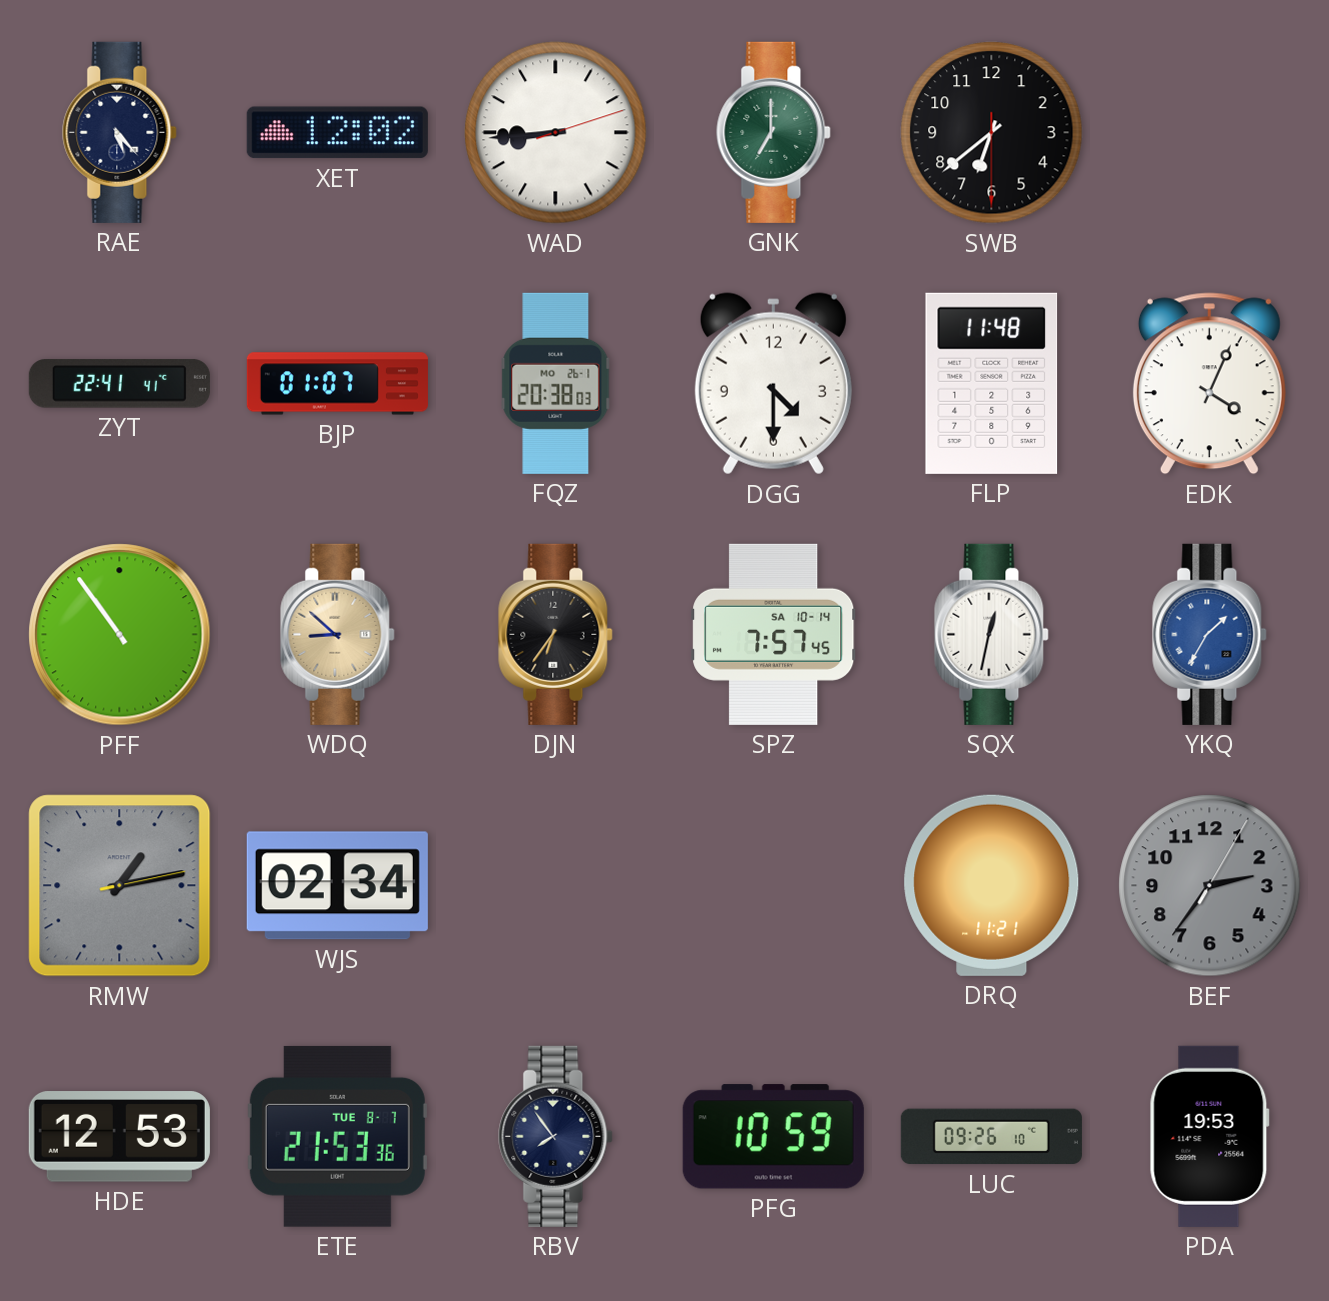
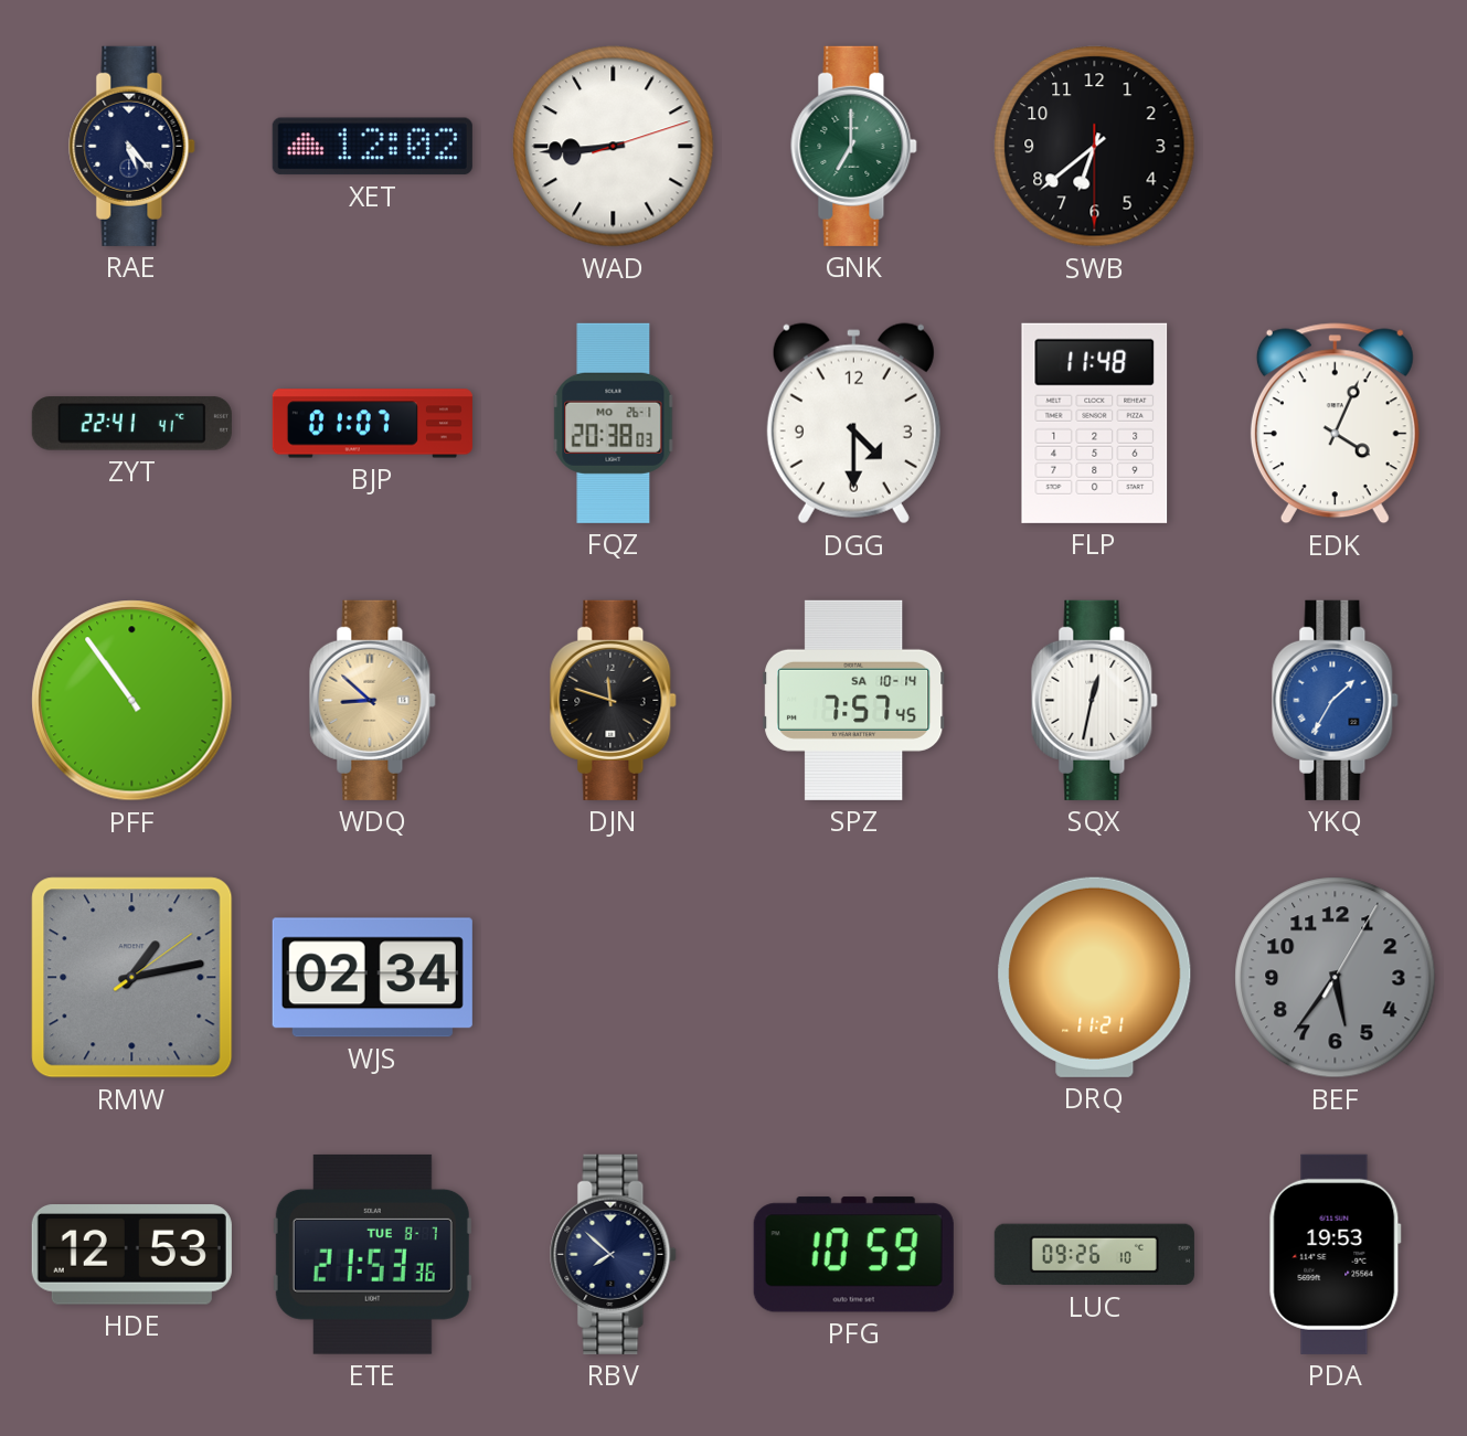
DJN: 6:36 -> 11:48
RMW: 1:13:13 -> 1:13:09
BEF: 2:36 -> 5:36
RBV: 7:54 -> 7:52
